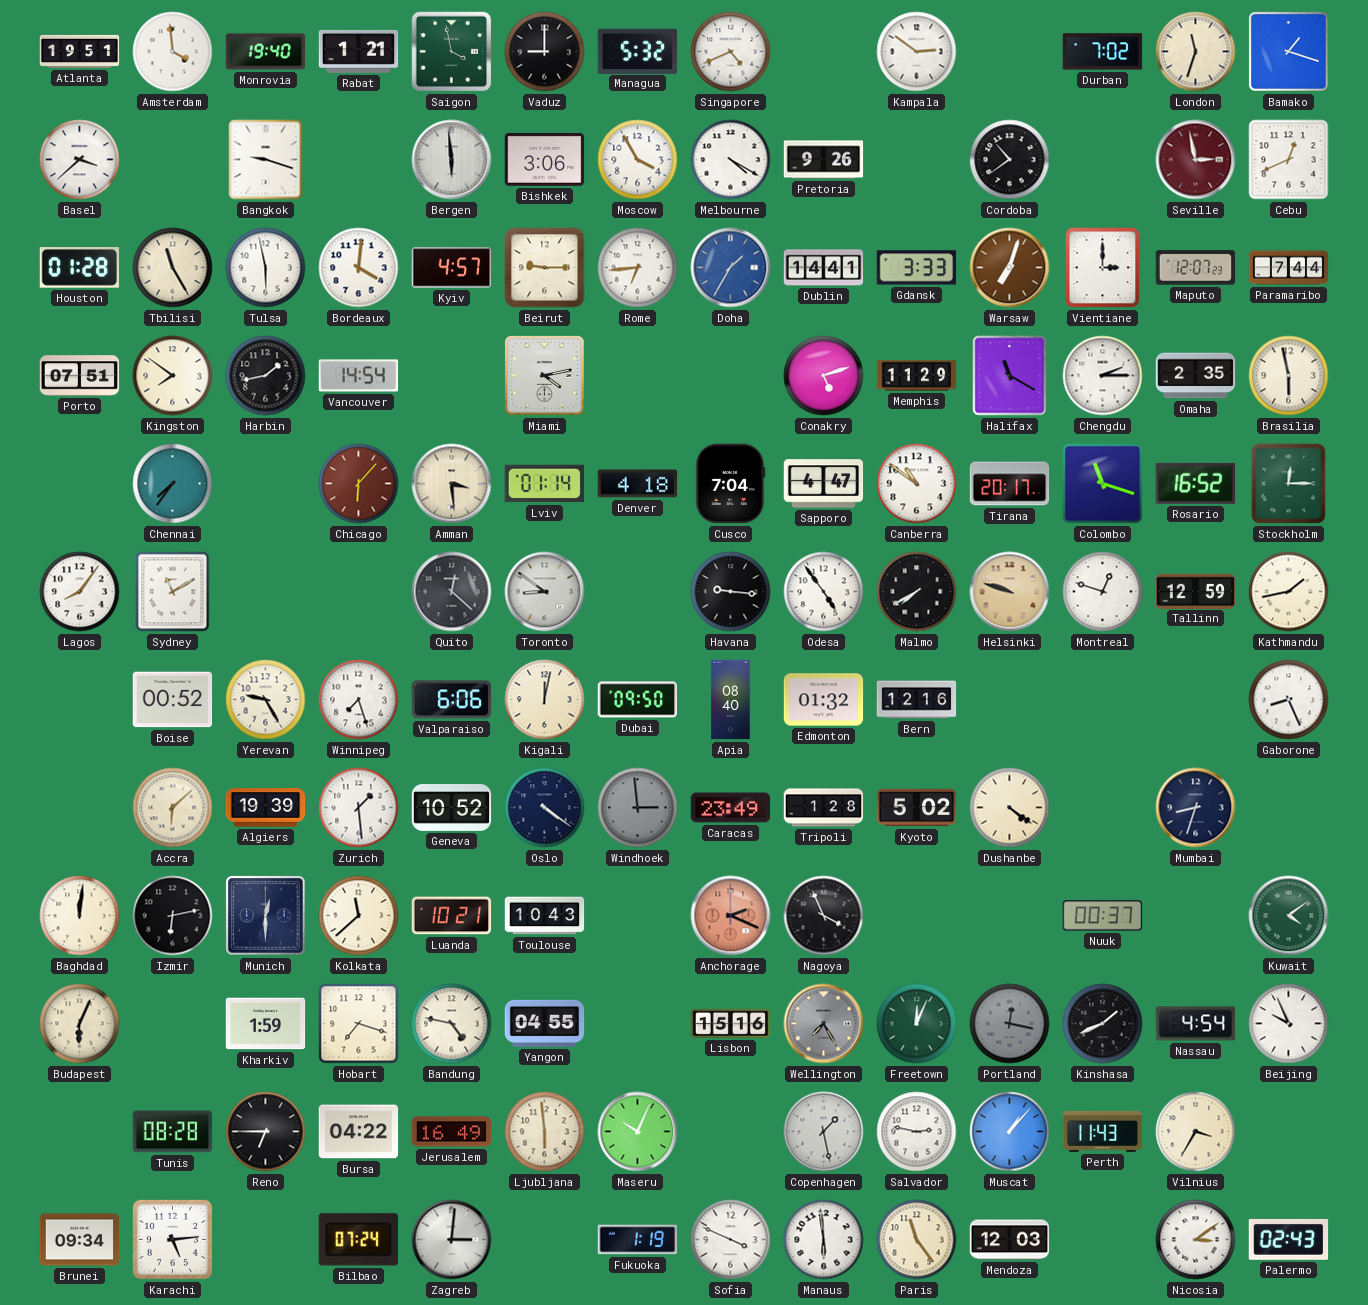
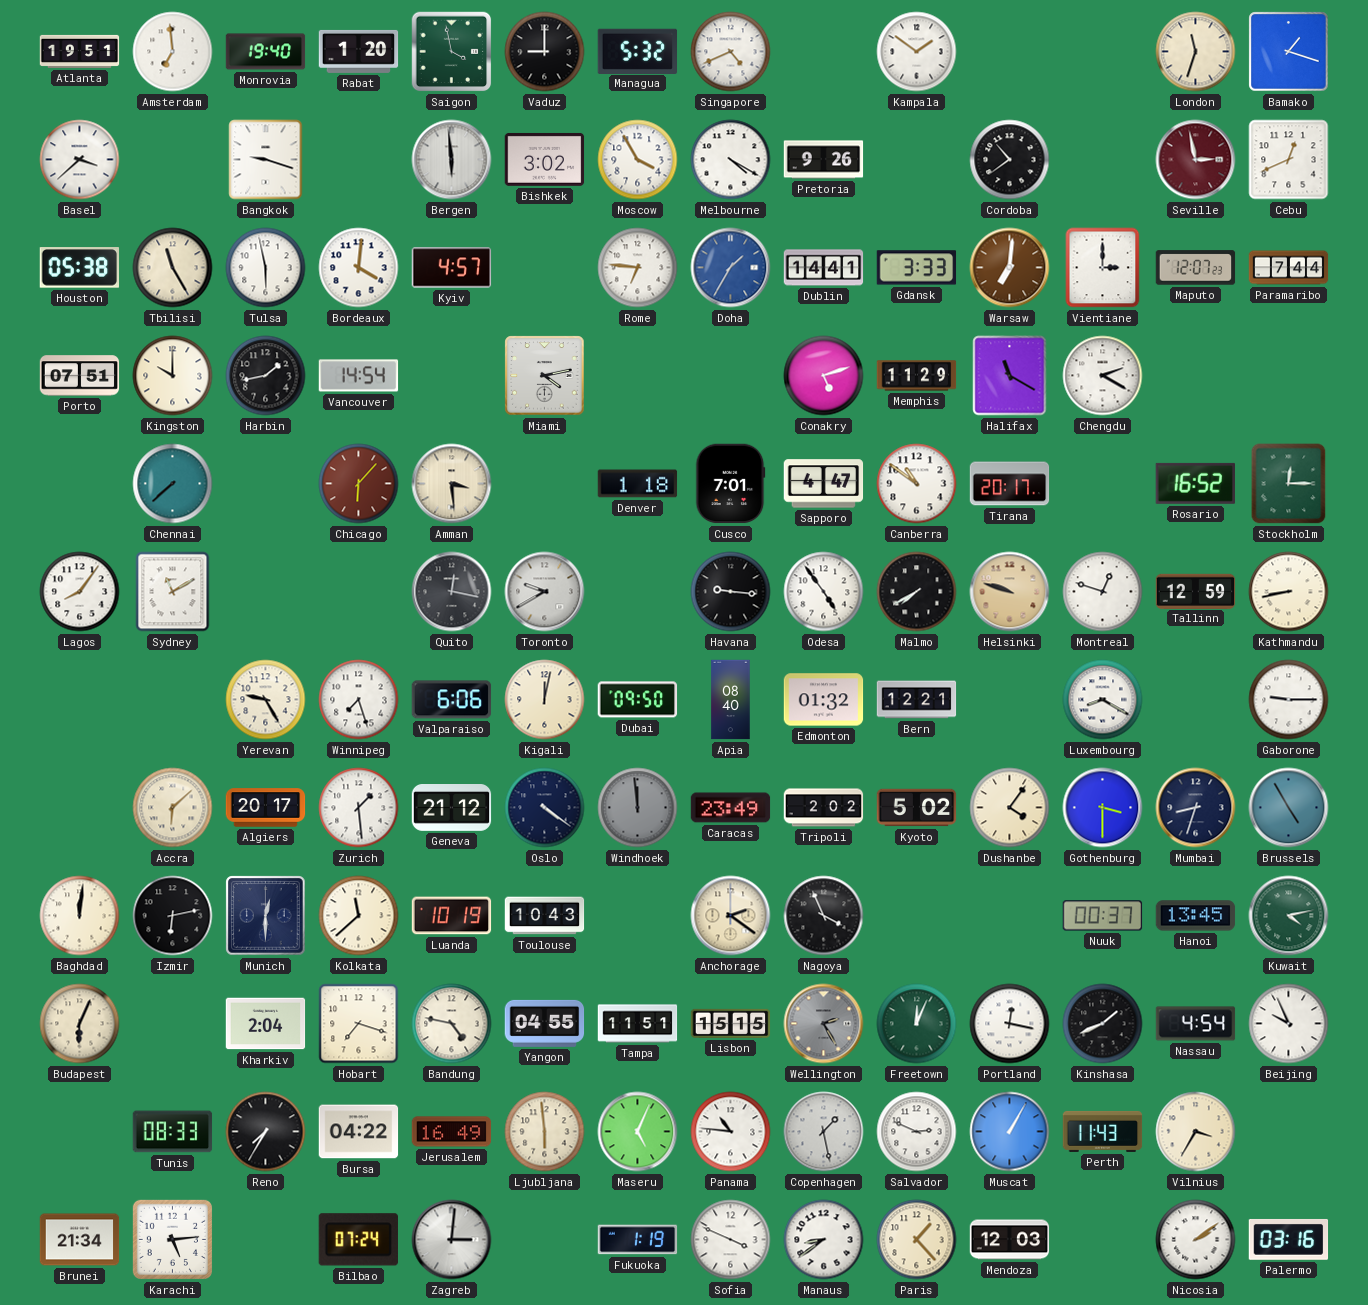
Amsterdam: 3:59 -> 6:59
Rabat: 1:21 -> 1:20
Kampala: 2:51 -> 1:51
Durban: 7:02 -> none
Bishkek: 3:06 -> 3:02
Houston: 01:28 -> 05:38
Beirut: 9:15 -> none
Rome: 6:44 -> 6:46
Warsaw: 7:03 -> 7:01
Kingston: 7:51 -> 10:00
Chengdu: 2:15 -> 2:20
Omaha: 2:35 -> none
Brasilia: 5:58 -> none
Chennai: 7:36 -> 7:38
Lviv: 01:14 -> none
Denver: 4:18 -> 1:18
Cusco: 7:04 -> 7:01
Colombo: 11:18 -> none
Quito: 12:22 -> 12:17
Toronto: 8:51 -> 9:40
Kathmandu: 1:43 -> 8:43
Boise: 00:52 -> none
Bern: 12:16 -> 12:21
Luxembourg: none -> 8:20
Gaborone: 8:26 -> 9:15
Algiers: 19:39 -> 20:17
Geneva: 10:52 -> 21:12
Windhoek: 2:59 -> 11:59
Tripoli: 1:28 -> 2:02
Dushanbe: 4:21 -> 4:06
Gothenburg: none -> 3:30
Brussels: none -> 4:55
Luanda: 10:21 -> 10:19
Anchorage: 2:19 -> 2:21
Anchorage dial: salmon -> cream
Hanoi: none -> 13:45
Kuwait: 4:09 -> 4:13
Kharkiv: 1:59 -> 2:04
Tampa: none -> 11:51
Lisbon: 15:16 -> 15:15
Wellington: 7:25 -> 2:25
Portland dial: grey -> white
Tunis: 08:28 -> 08:33
Reno: 6:45 -> 7:35
Maseru: 10:04 -> 5:04
Panama: none -> 10:46
Salvador: 2:47 -> 2:49
Muscat: 1:07 -> 1:05
Brunei: 09:34 -> 21:34
Manaus: 5:59 -> 8:39
Paris: 11:24 -> 1:23
Nicosia: 3:09 -> 2:09
Palermo: 02:43 -> 03:16
